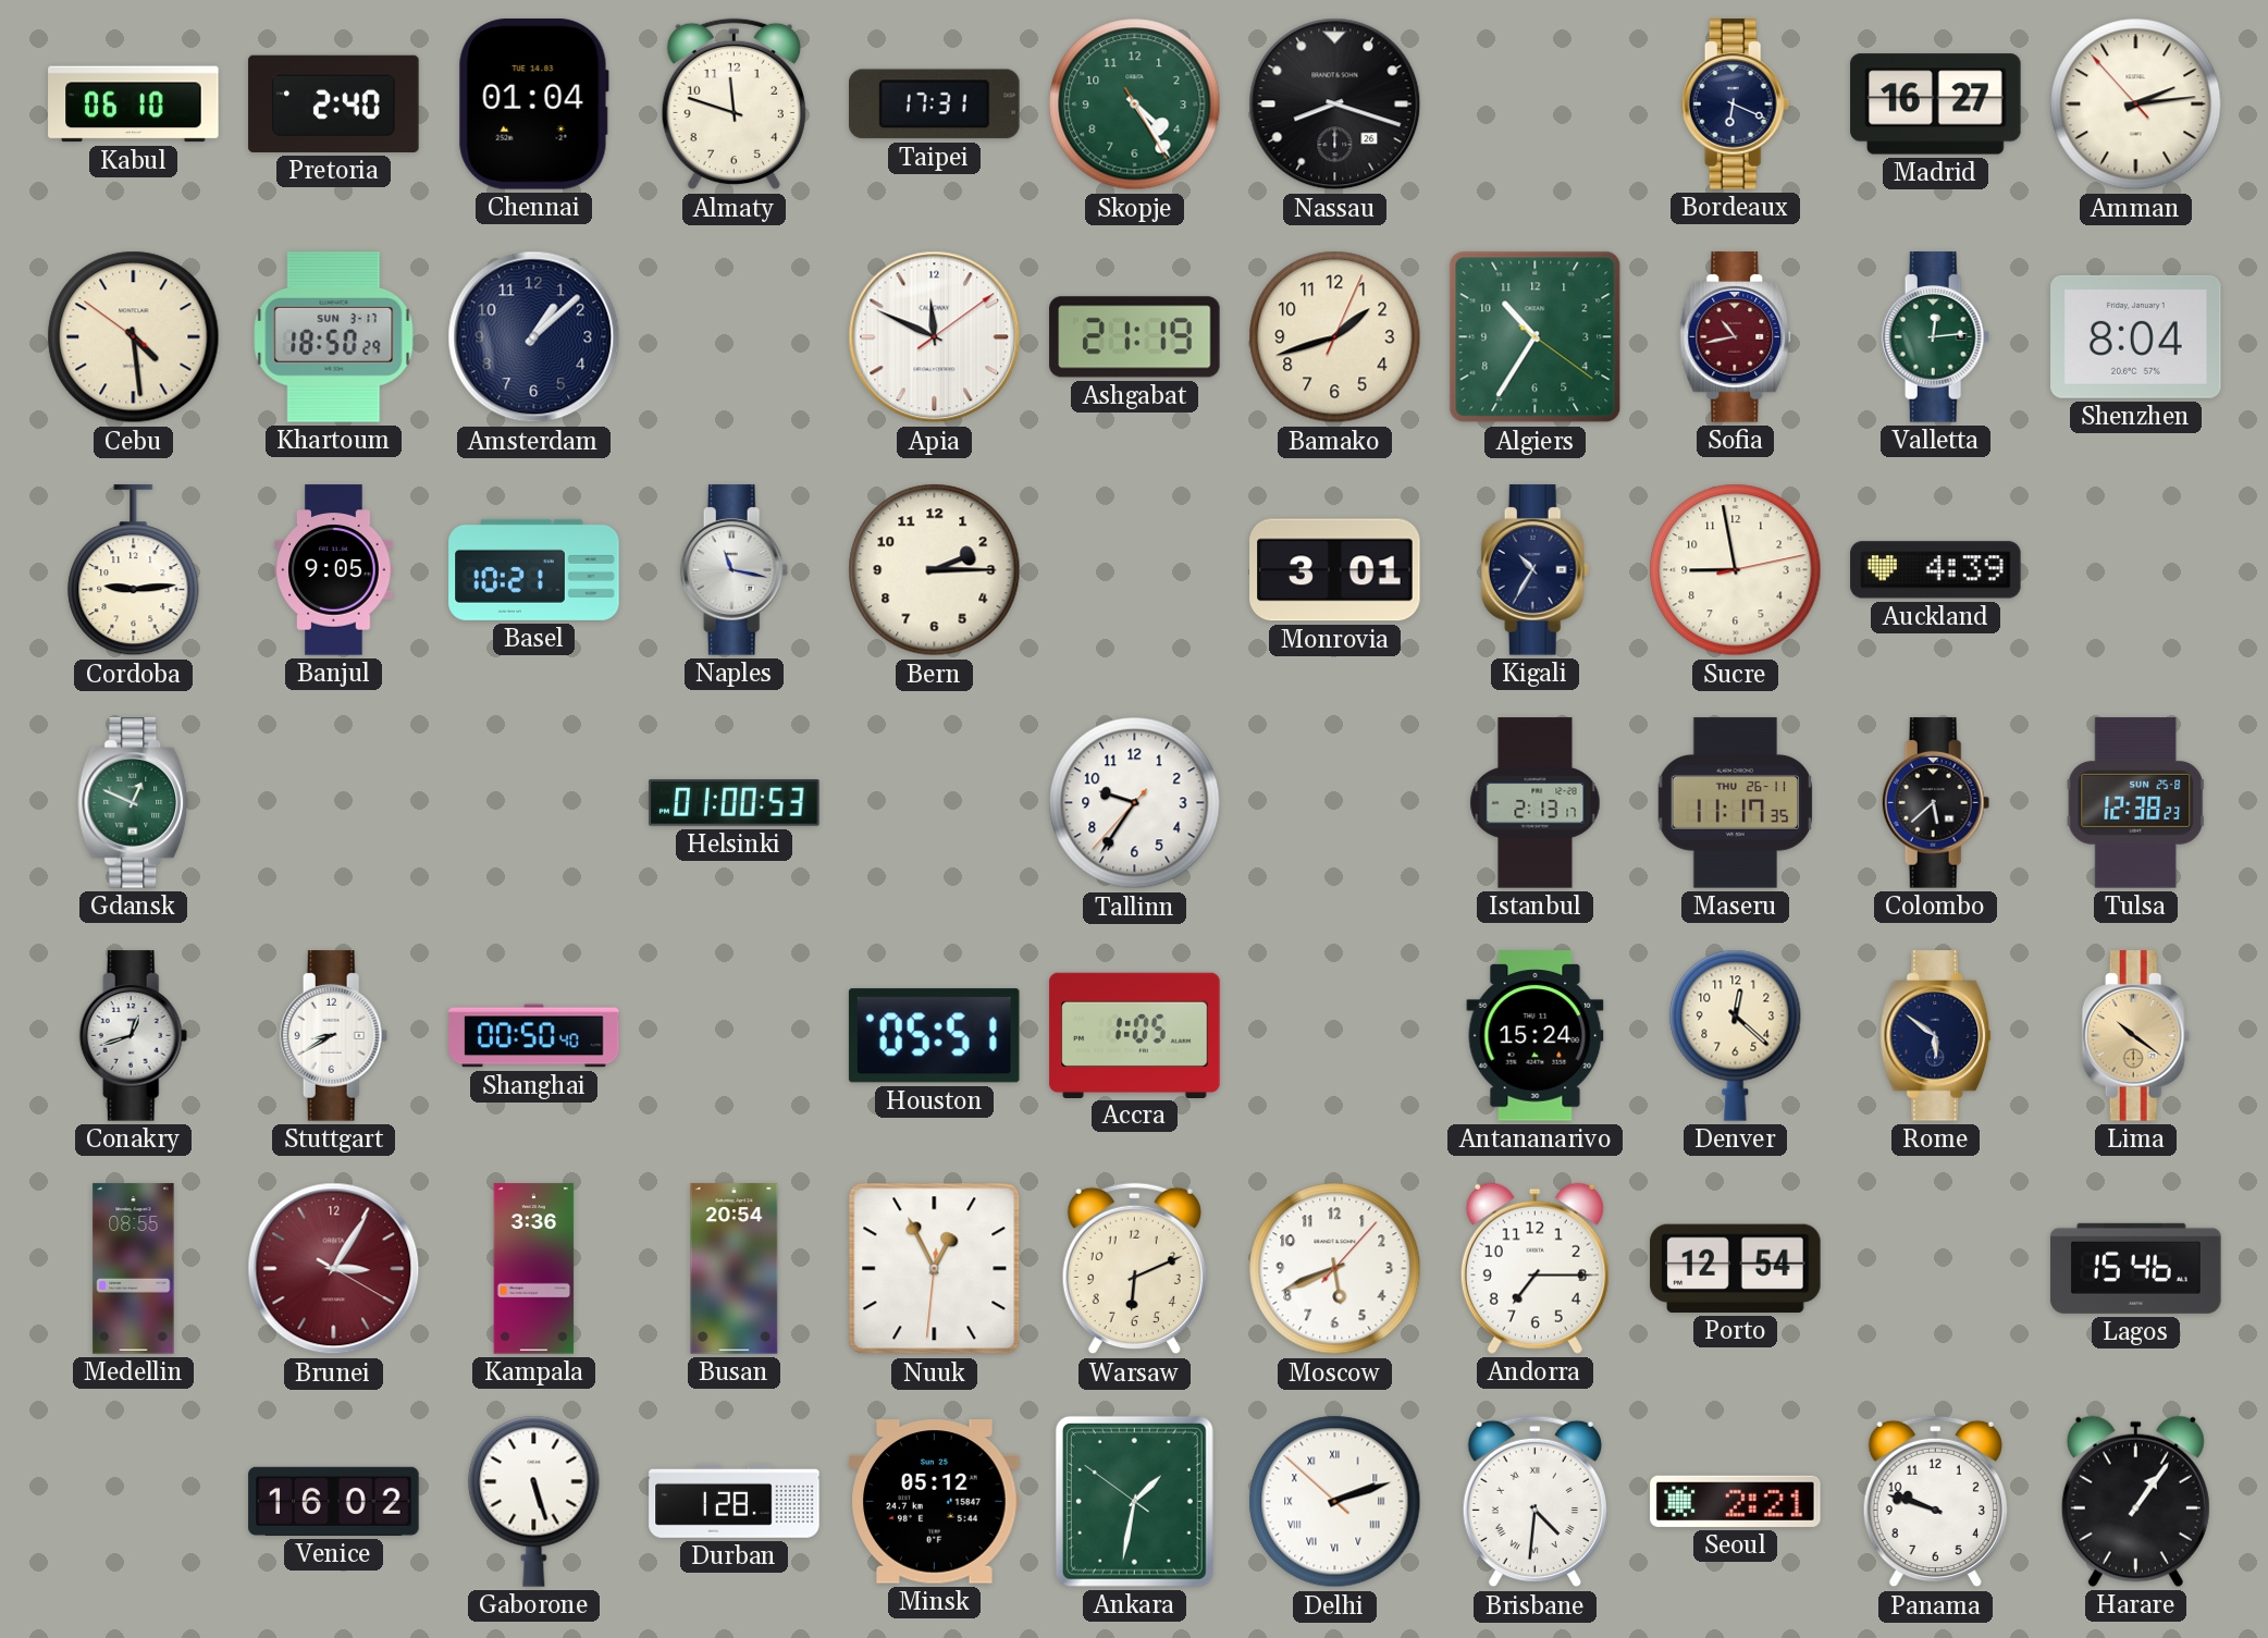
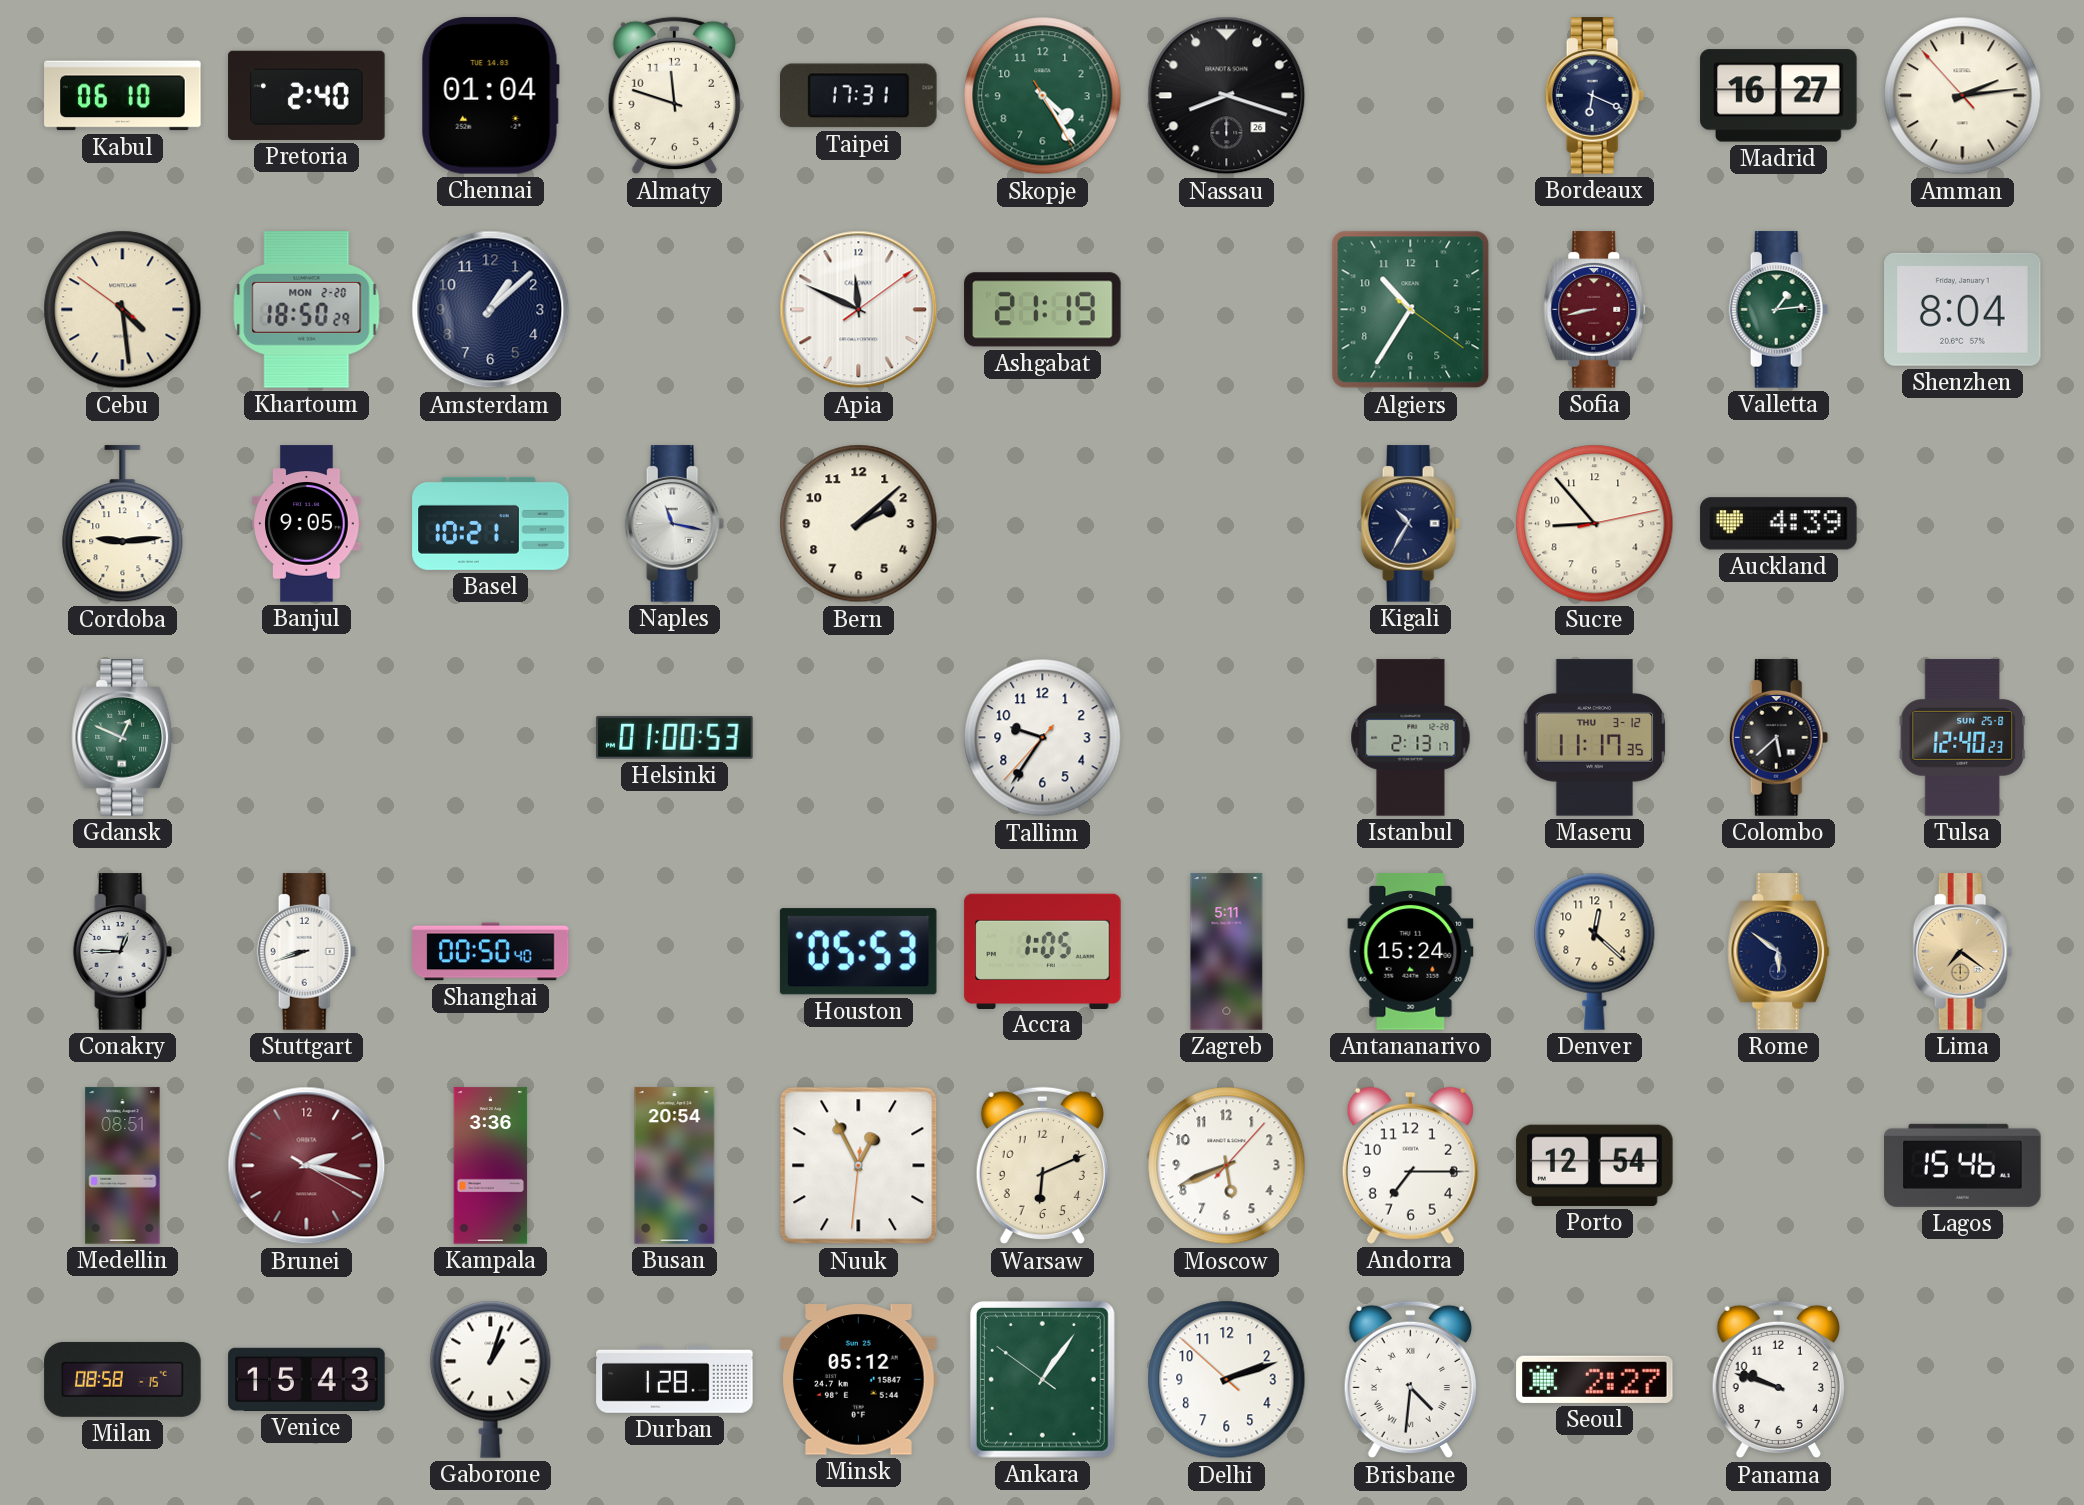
Khartoum date: SUN 3-17 -> MON 2-20
Bamako: 1:42 -> none
Sofia: 10:43 -> 8:43
Valletta: 12:14 -> 1:14
Bern: 2:15 -> 2:08
Monrovia: 3:01 -> none
Sucre: 8:58 -> 8:53
Maseru date: THU 26-11 -> THU 3-12
Tulsa: 12:38 -> 12:40
Conakry: 12:42 -> 12:45
Stuttgart: 8:40 -> 8:42
Houston: 05:51 -> 05:53
Zagreb: none -> 5:11
Lima: 10:21 -> 7:21
Medellin: 08:55 -> 08:51
Brunei: 3:05 -> 2:17
Milan: none -> 08:58
Venice: 16:02 -> 15:43
Gaborone: 5:27 -> 1:03
Ankara: 1:31 -> 1:05
Delhi numerals: Roman -> Arabic
Seoul: 2:21 -> 2:27
Harare: 1:06 -> none
